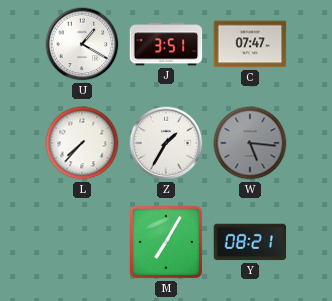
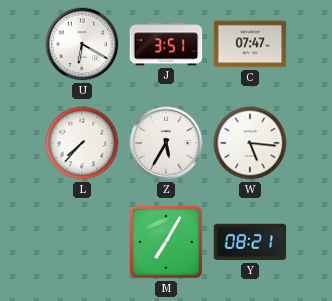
U: 1:20 -> 6:20
Z: 1:35 -> 5:35
W dial: grey -> white
